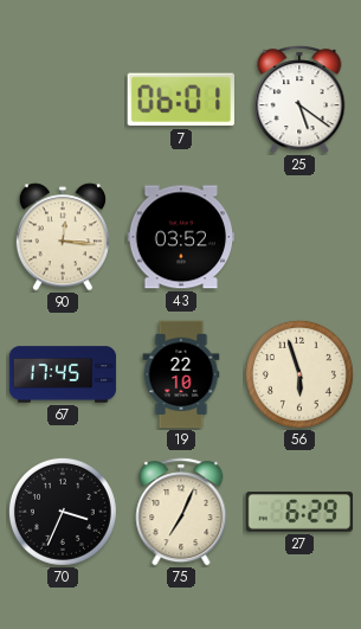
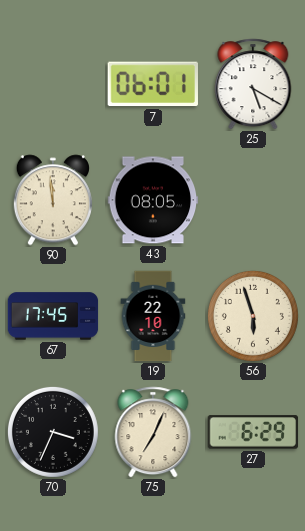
25: 5:21 -> 5:20
90: 12:16 -> 11:59
43: 03:52 -> 08:05
